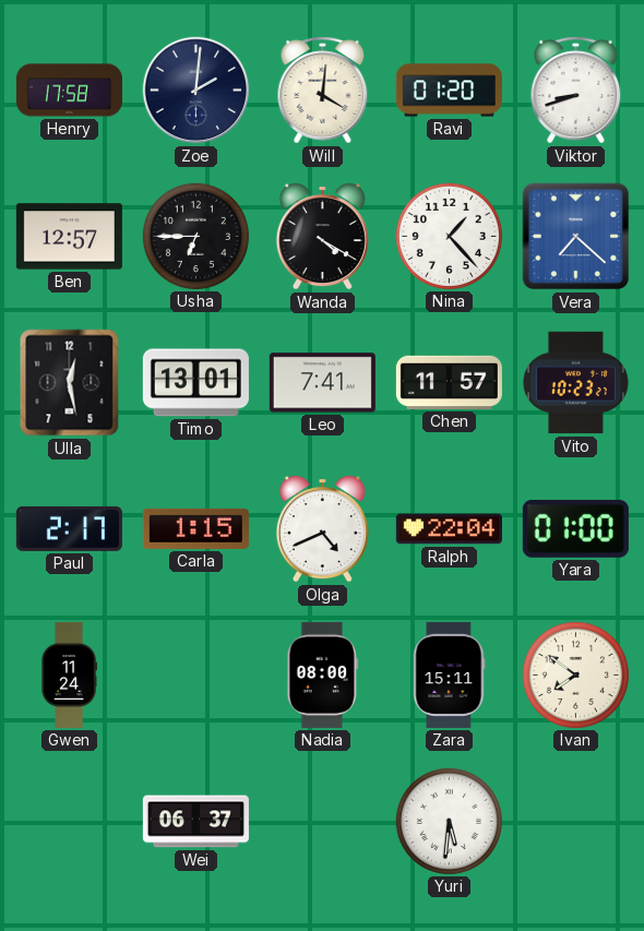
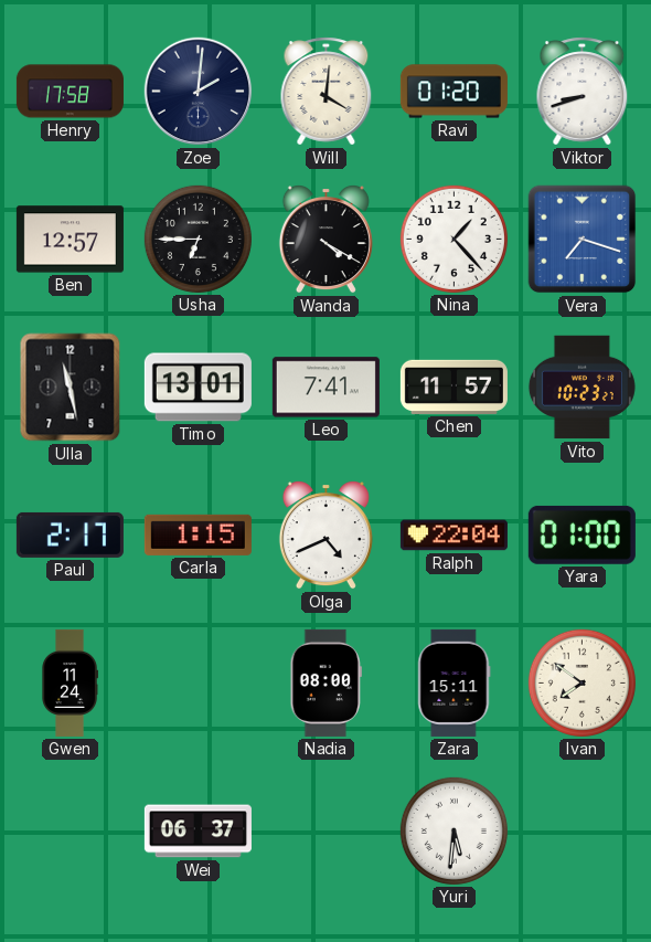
Vera: 7:22 -> 7:18
Ulla: 12:28 -> 11:28
